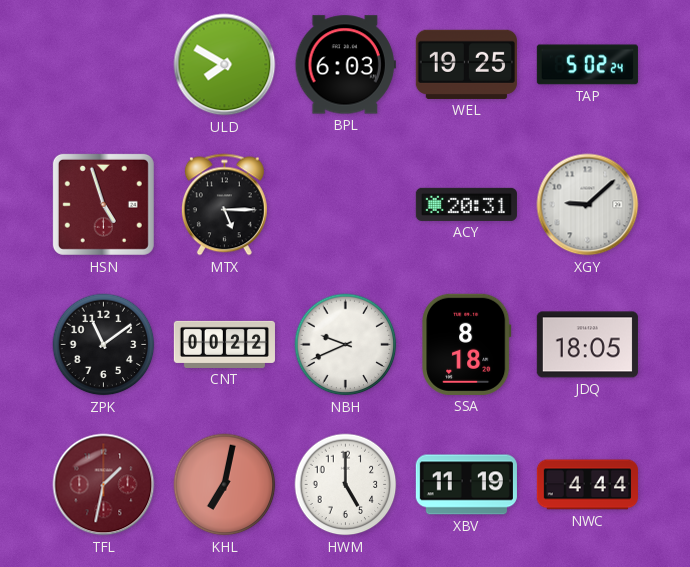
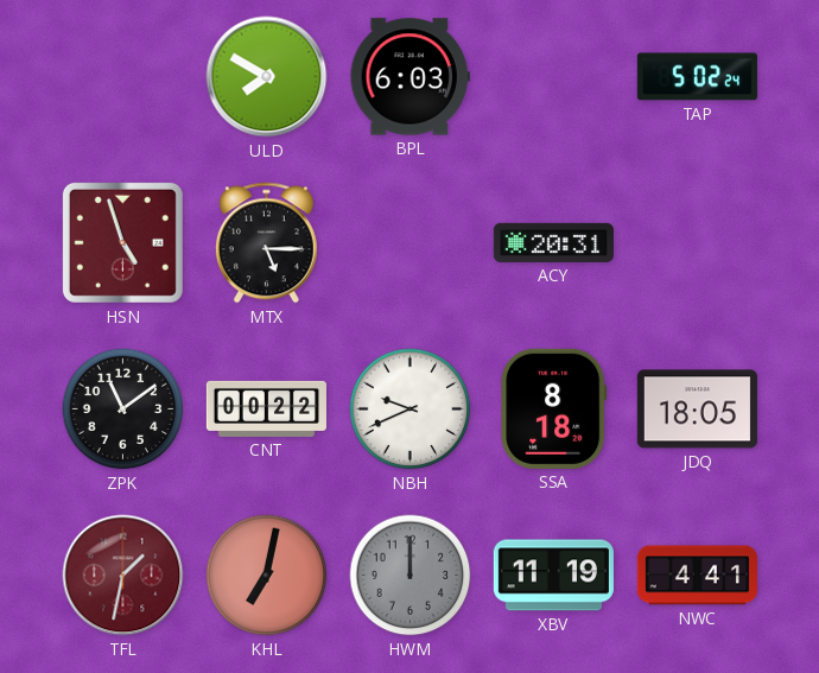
WEL: 19:25 -> none
XGY: 9:08 -> none
HWM: 5:00 -> 12:00
HWM dial: white -> grey
NWC: 4:44 -> 4:41
